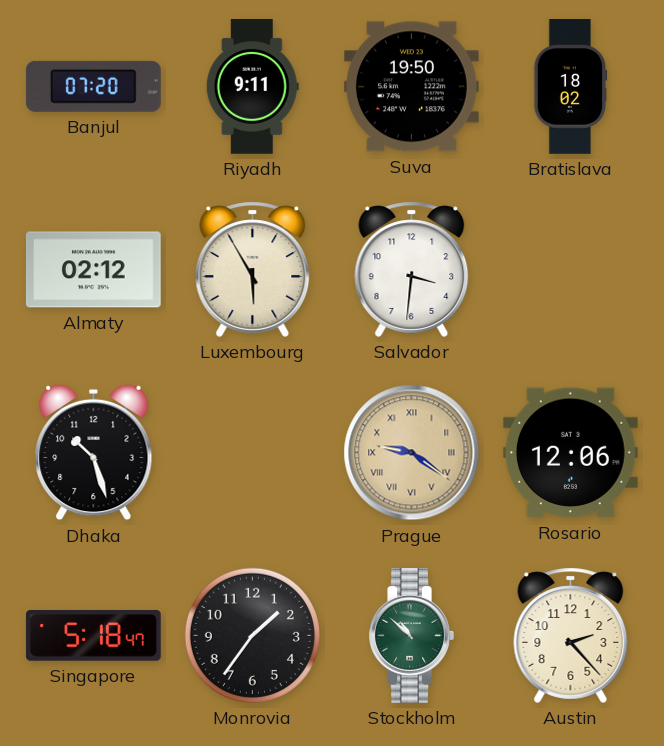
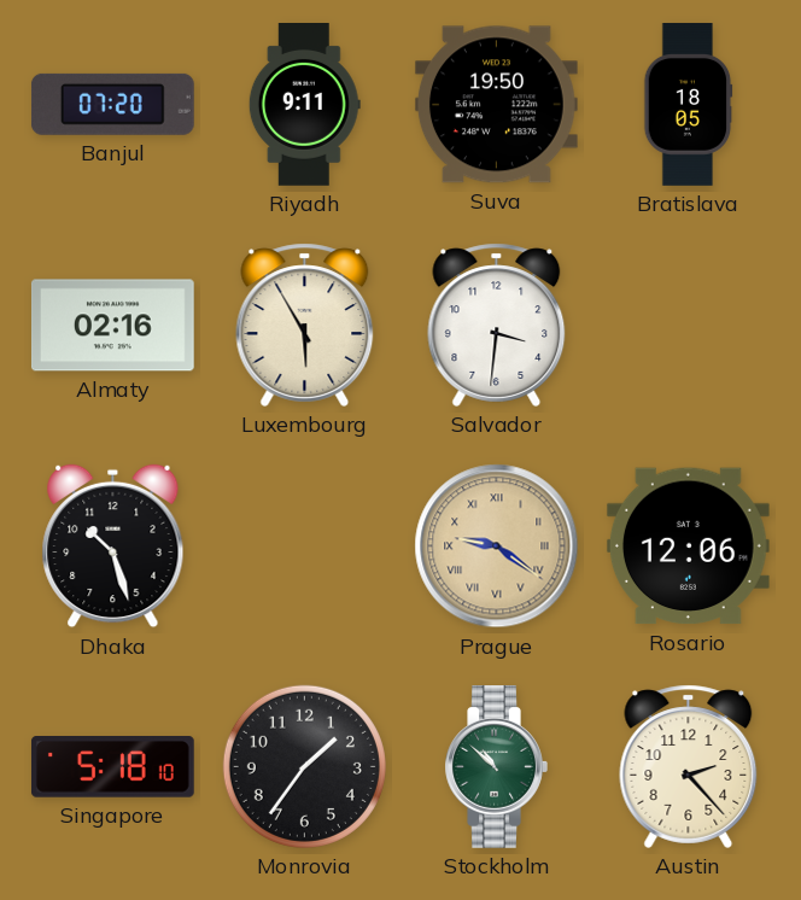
Bratislava: 18:02 -> 18:05
Almaty: 02:12 -> 02:16
Singapore: 5:18:47 -> 5:18:10
